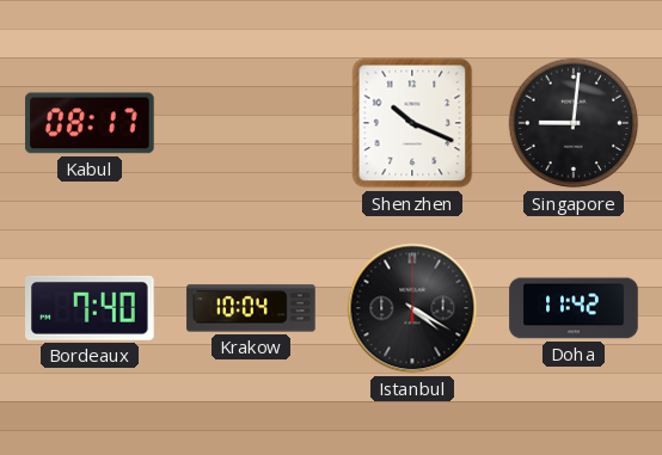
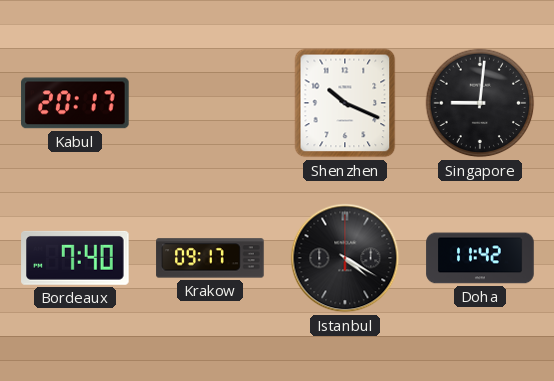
Kabul: 08:17 -> 20:17
Krakow: 10:04 -> 09:17
